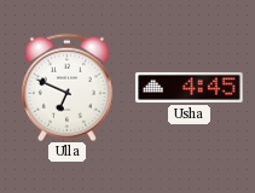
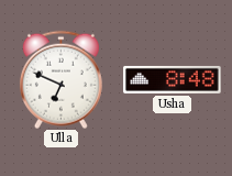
Usha: 4:45 -> 8:48
